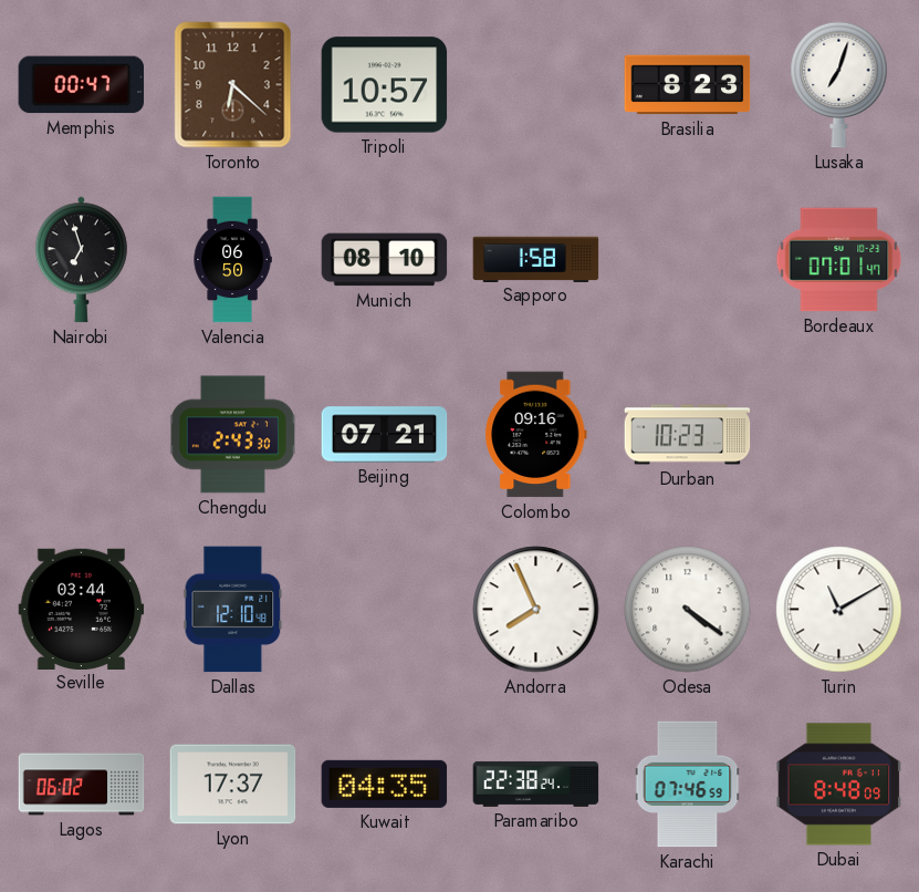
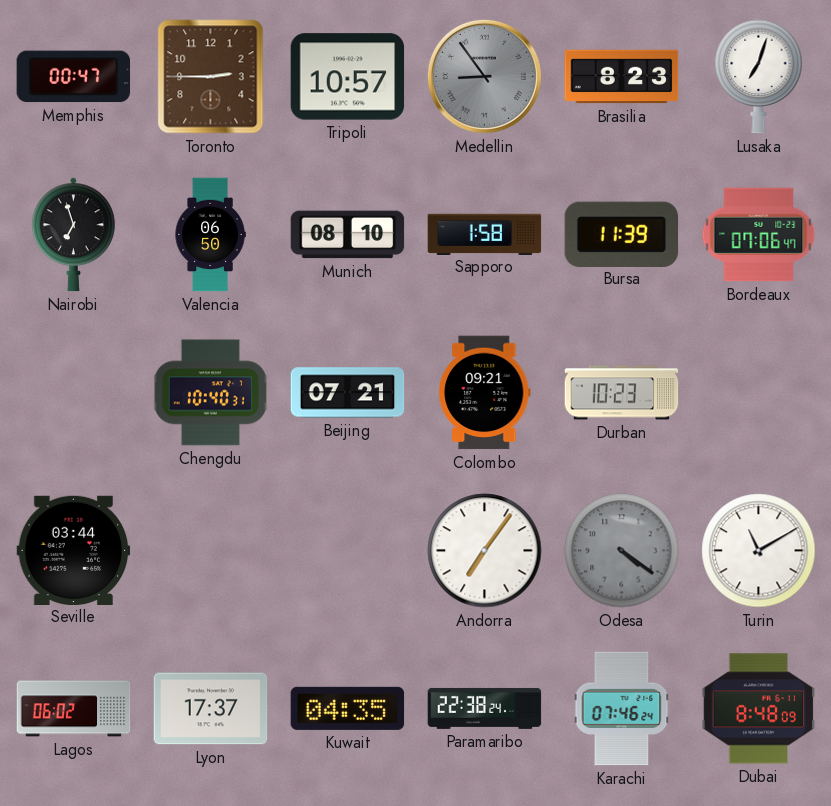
Toronto: 6:22 -> 2:45
Medellin: none -> 8:54
Bursa: none -> 11:39
Bordeaux: 07:01 -> 07:06
Chengdu: 2:43 -> 10:40
Colombo: 09:16 -> 09:21
Dallas: 12:10 -> none
Andorra: 7:56 -> 7:06
Odesa dial: white -> grey
Karachi: 07:46:59 -> 07:46:24
